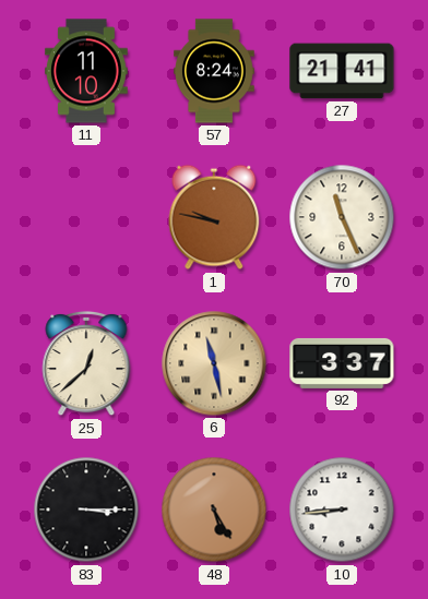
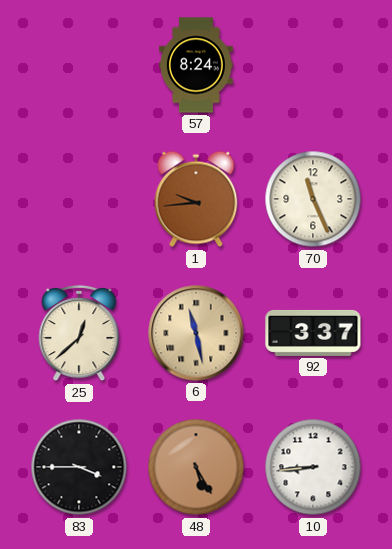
11: 11:10 -> none
27: 21:41 -> none
1: 9:47 -> 9:44
83: 3:15 -> 3:45
